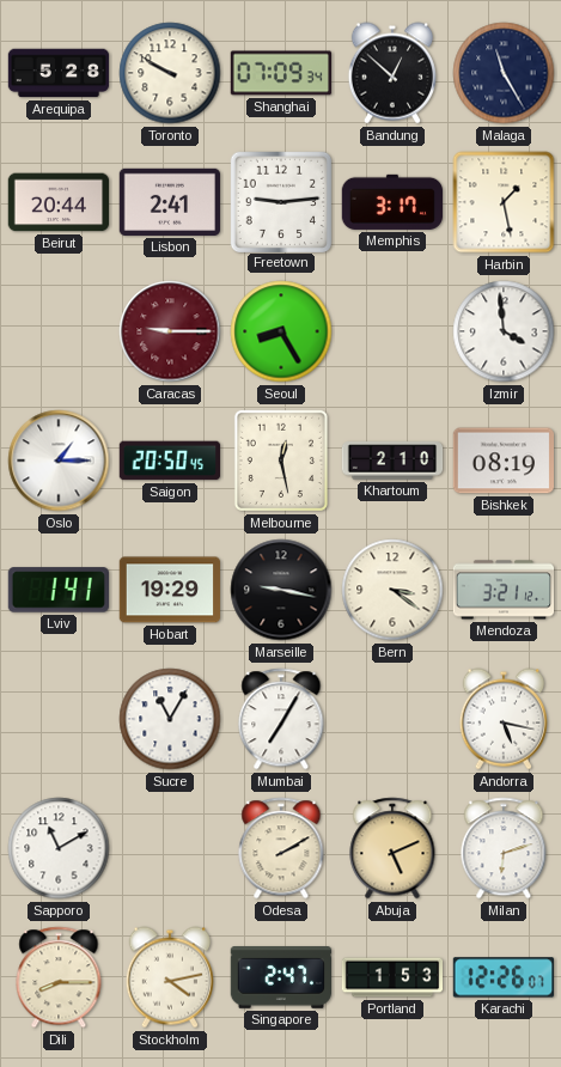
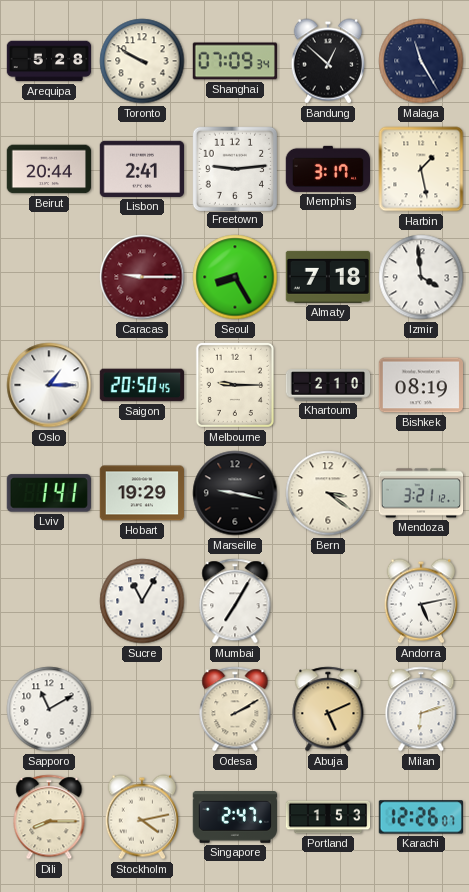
Almaty: none -> 7:18
Melbourne: 12:28 -> 9:15
Andorra: 5:17 -> 5:13
